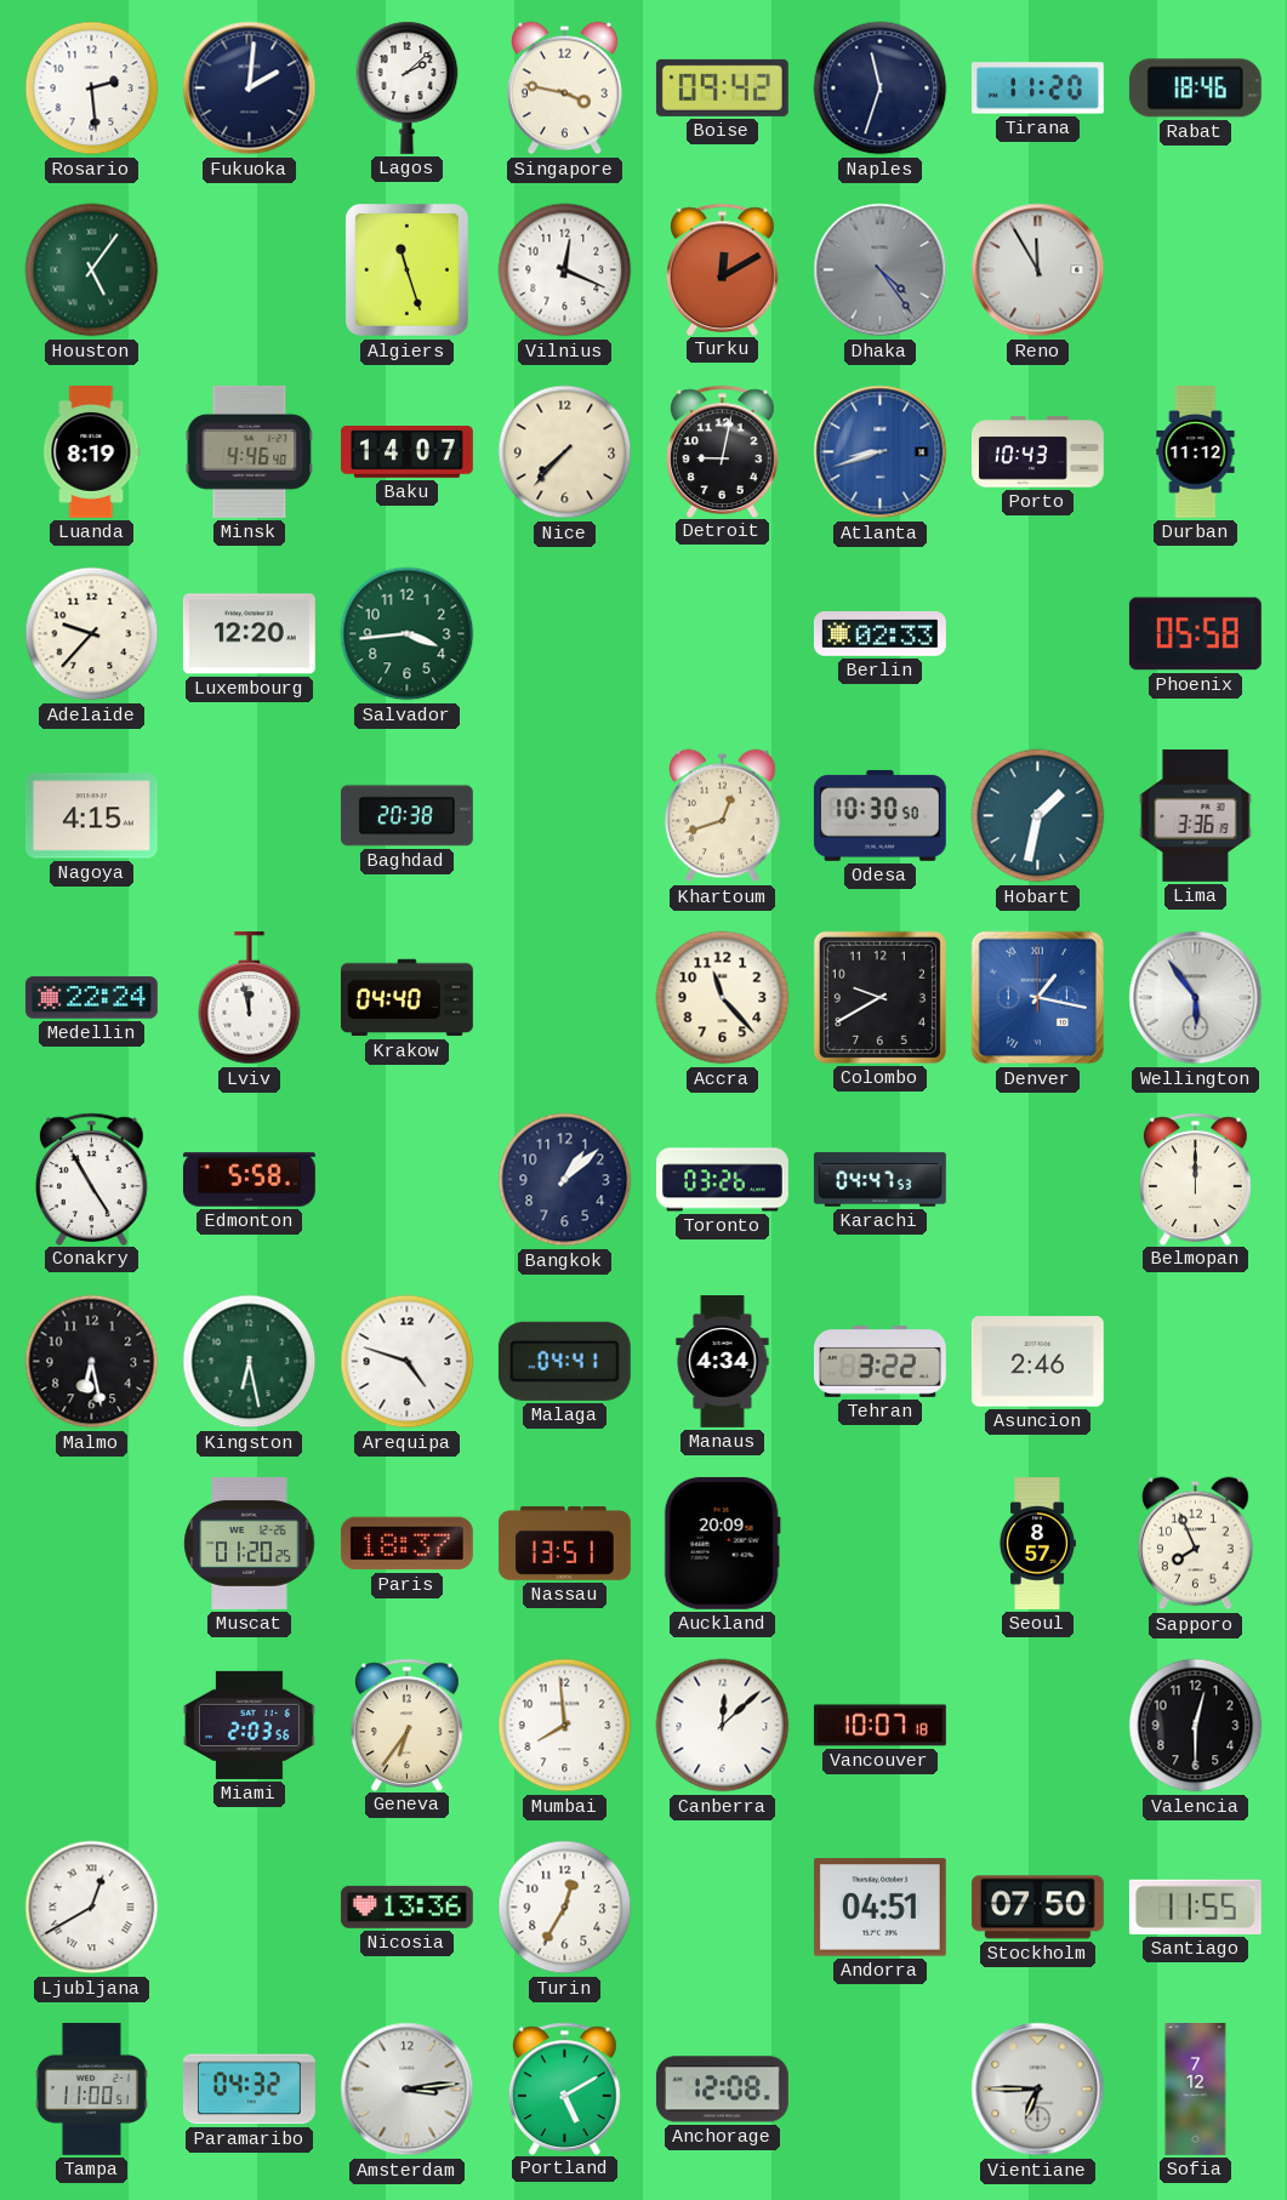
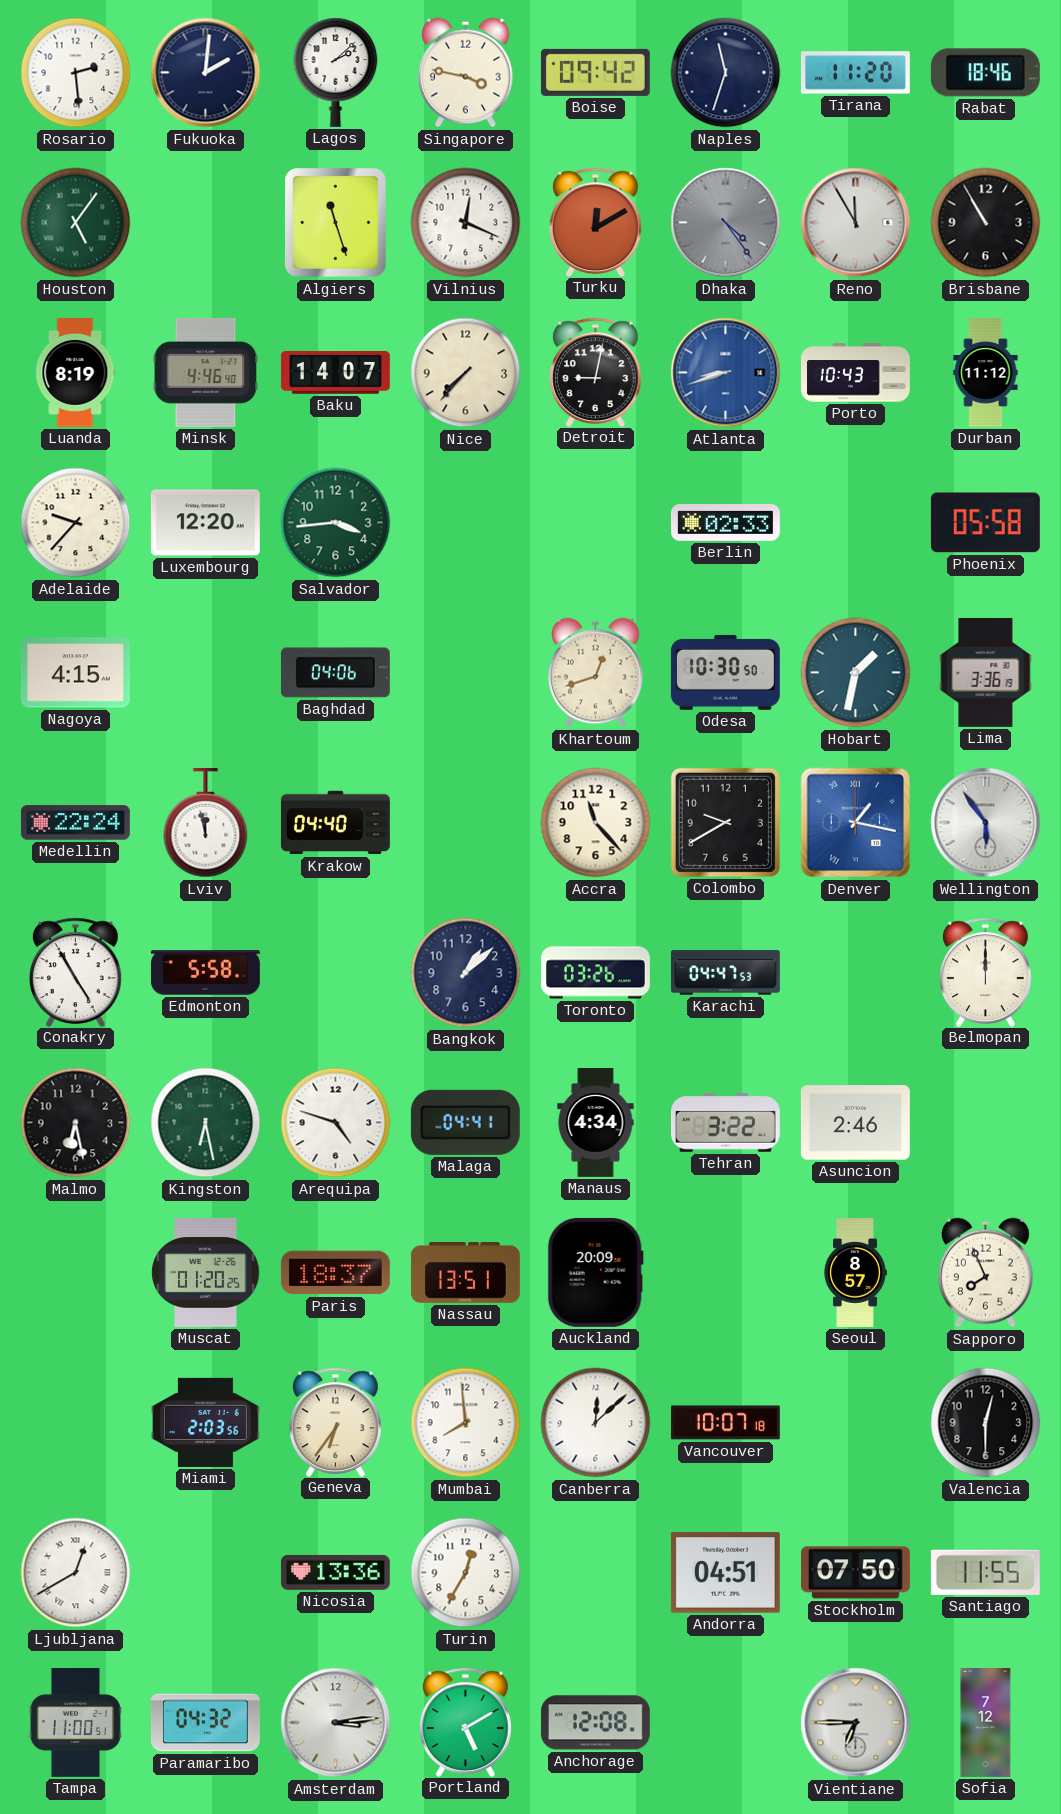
Brisbane: none -> 10:55
Baghdad: 20:38 -> 04:06
